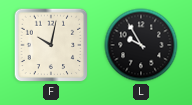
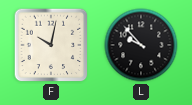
L: 9:55 -> 9:53
